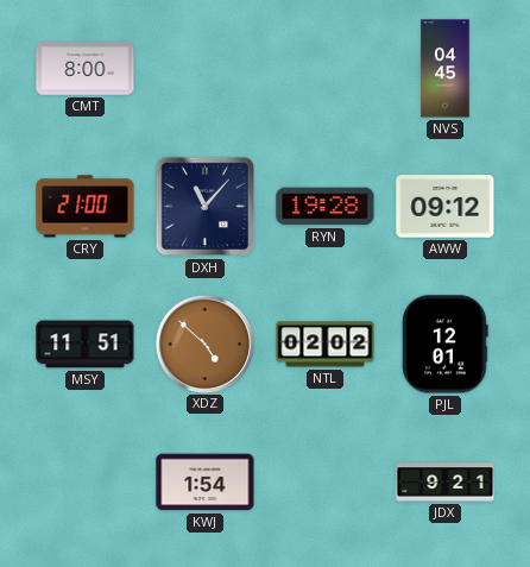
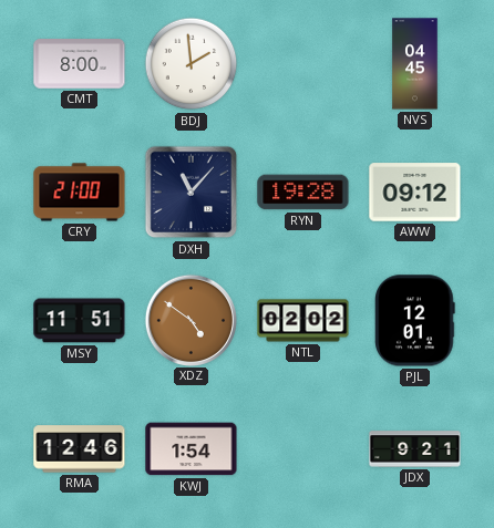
BDJ: none -> 1:59
XDZ: 4:52 -> 4:51
RMA: none -> 12:46
